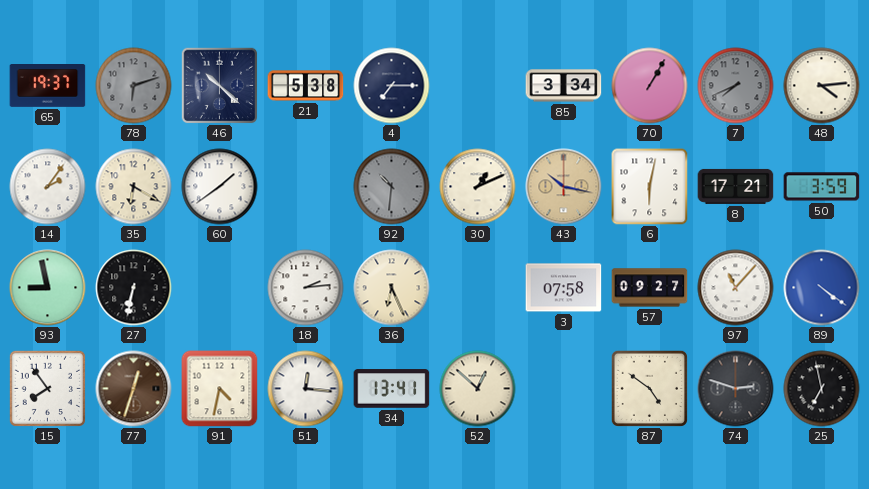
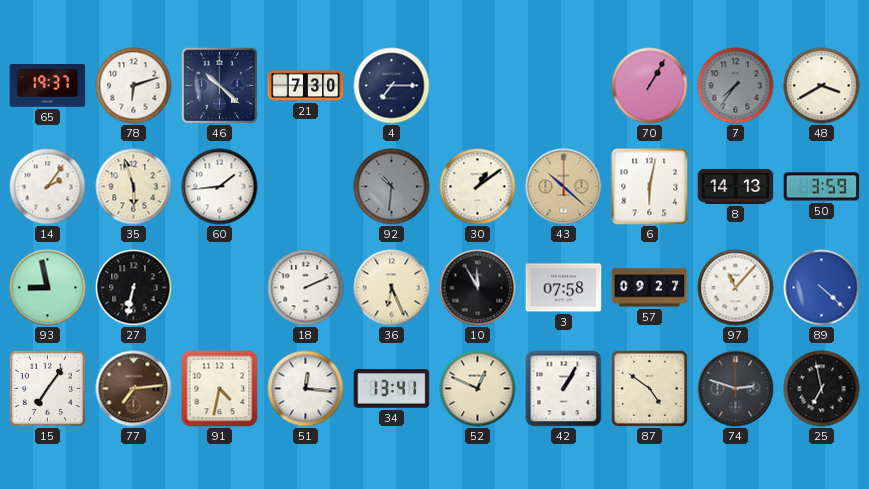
78 dial: grey -> white
21: 5:38 -> 7:30
85: 3:34 -> none
7: 7:41 -> 7:36
48: 4:14 -> 3:40
35: 6:20 -> 5:57
60: 1:39 -> 1:44
30: 1:11 -> 1:09
43: 10:17 -> 10:22
8: 17:21 -> 14:13
18: 2:14 -> 2:11
10: none -> 11:55
89: 4:21 -> 4:22
15: 7:54 -> 7:06
77: 12:33 -> 7:14
52: 12:52 -> 12:49
42: none -> 1:05
